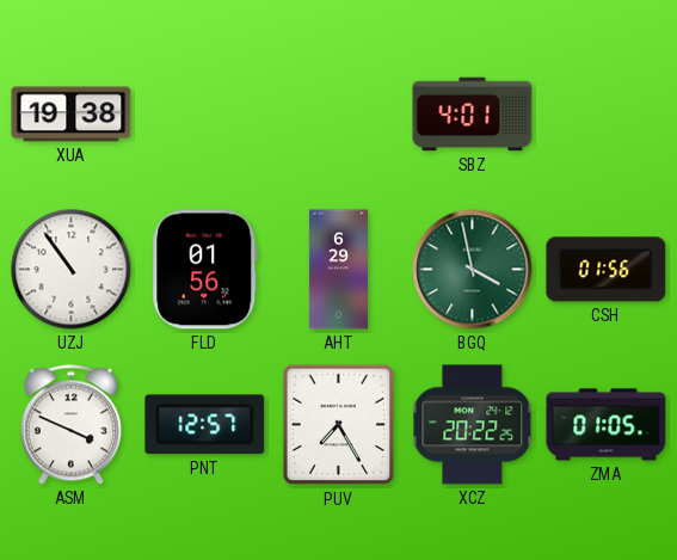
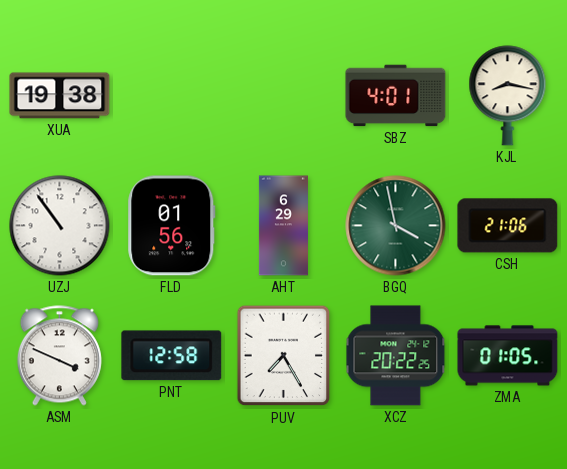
KJL: none -> 8:17
CSH: 01:56 -> 21:06
PNT: 12:57 -> 12:58
